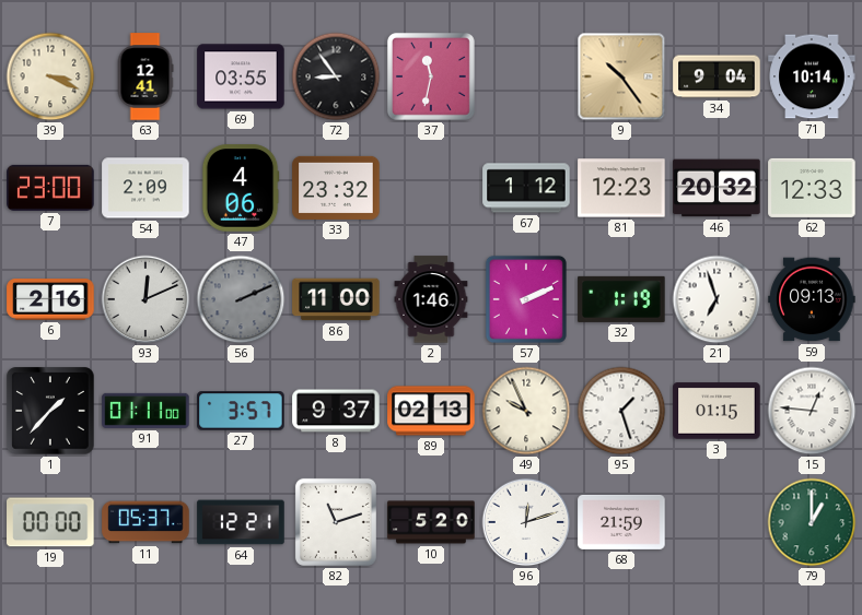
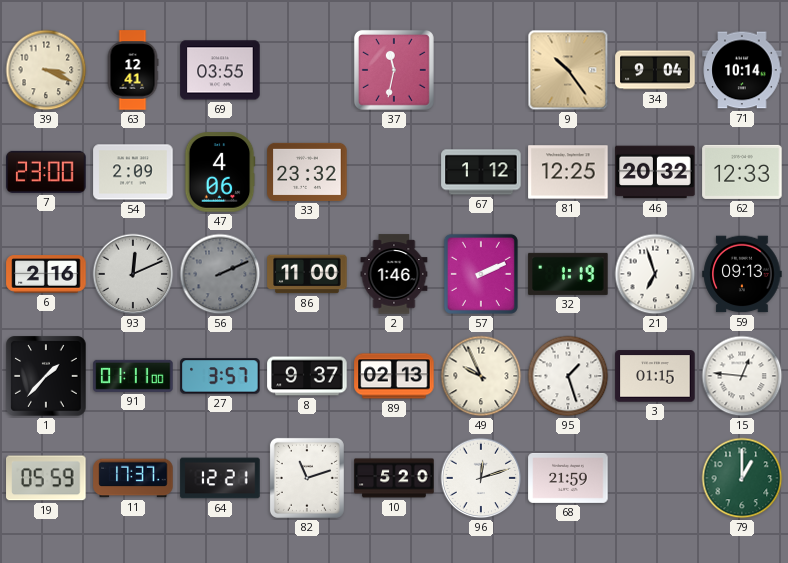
72: 8:54 -> none
81: 12:23 -> 12:25
19: 00:00 -> 05:59
11: 05:37 -> 17:37
